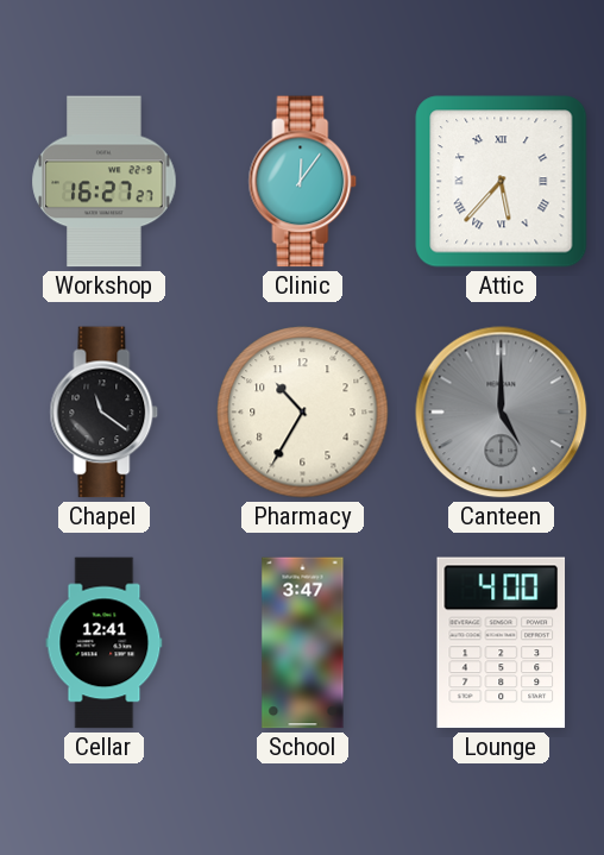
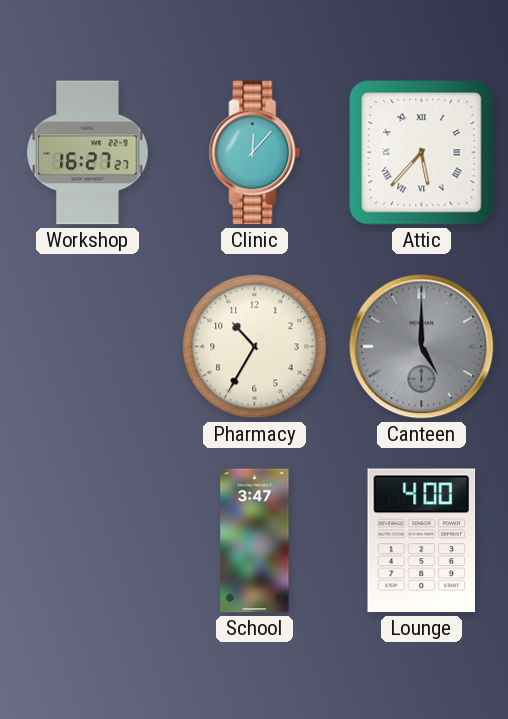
Clinic: 12:06 -> 12:07
Chapel: 11:21 -> none
Cellar: 12:41 -> none
